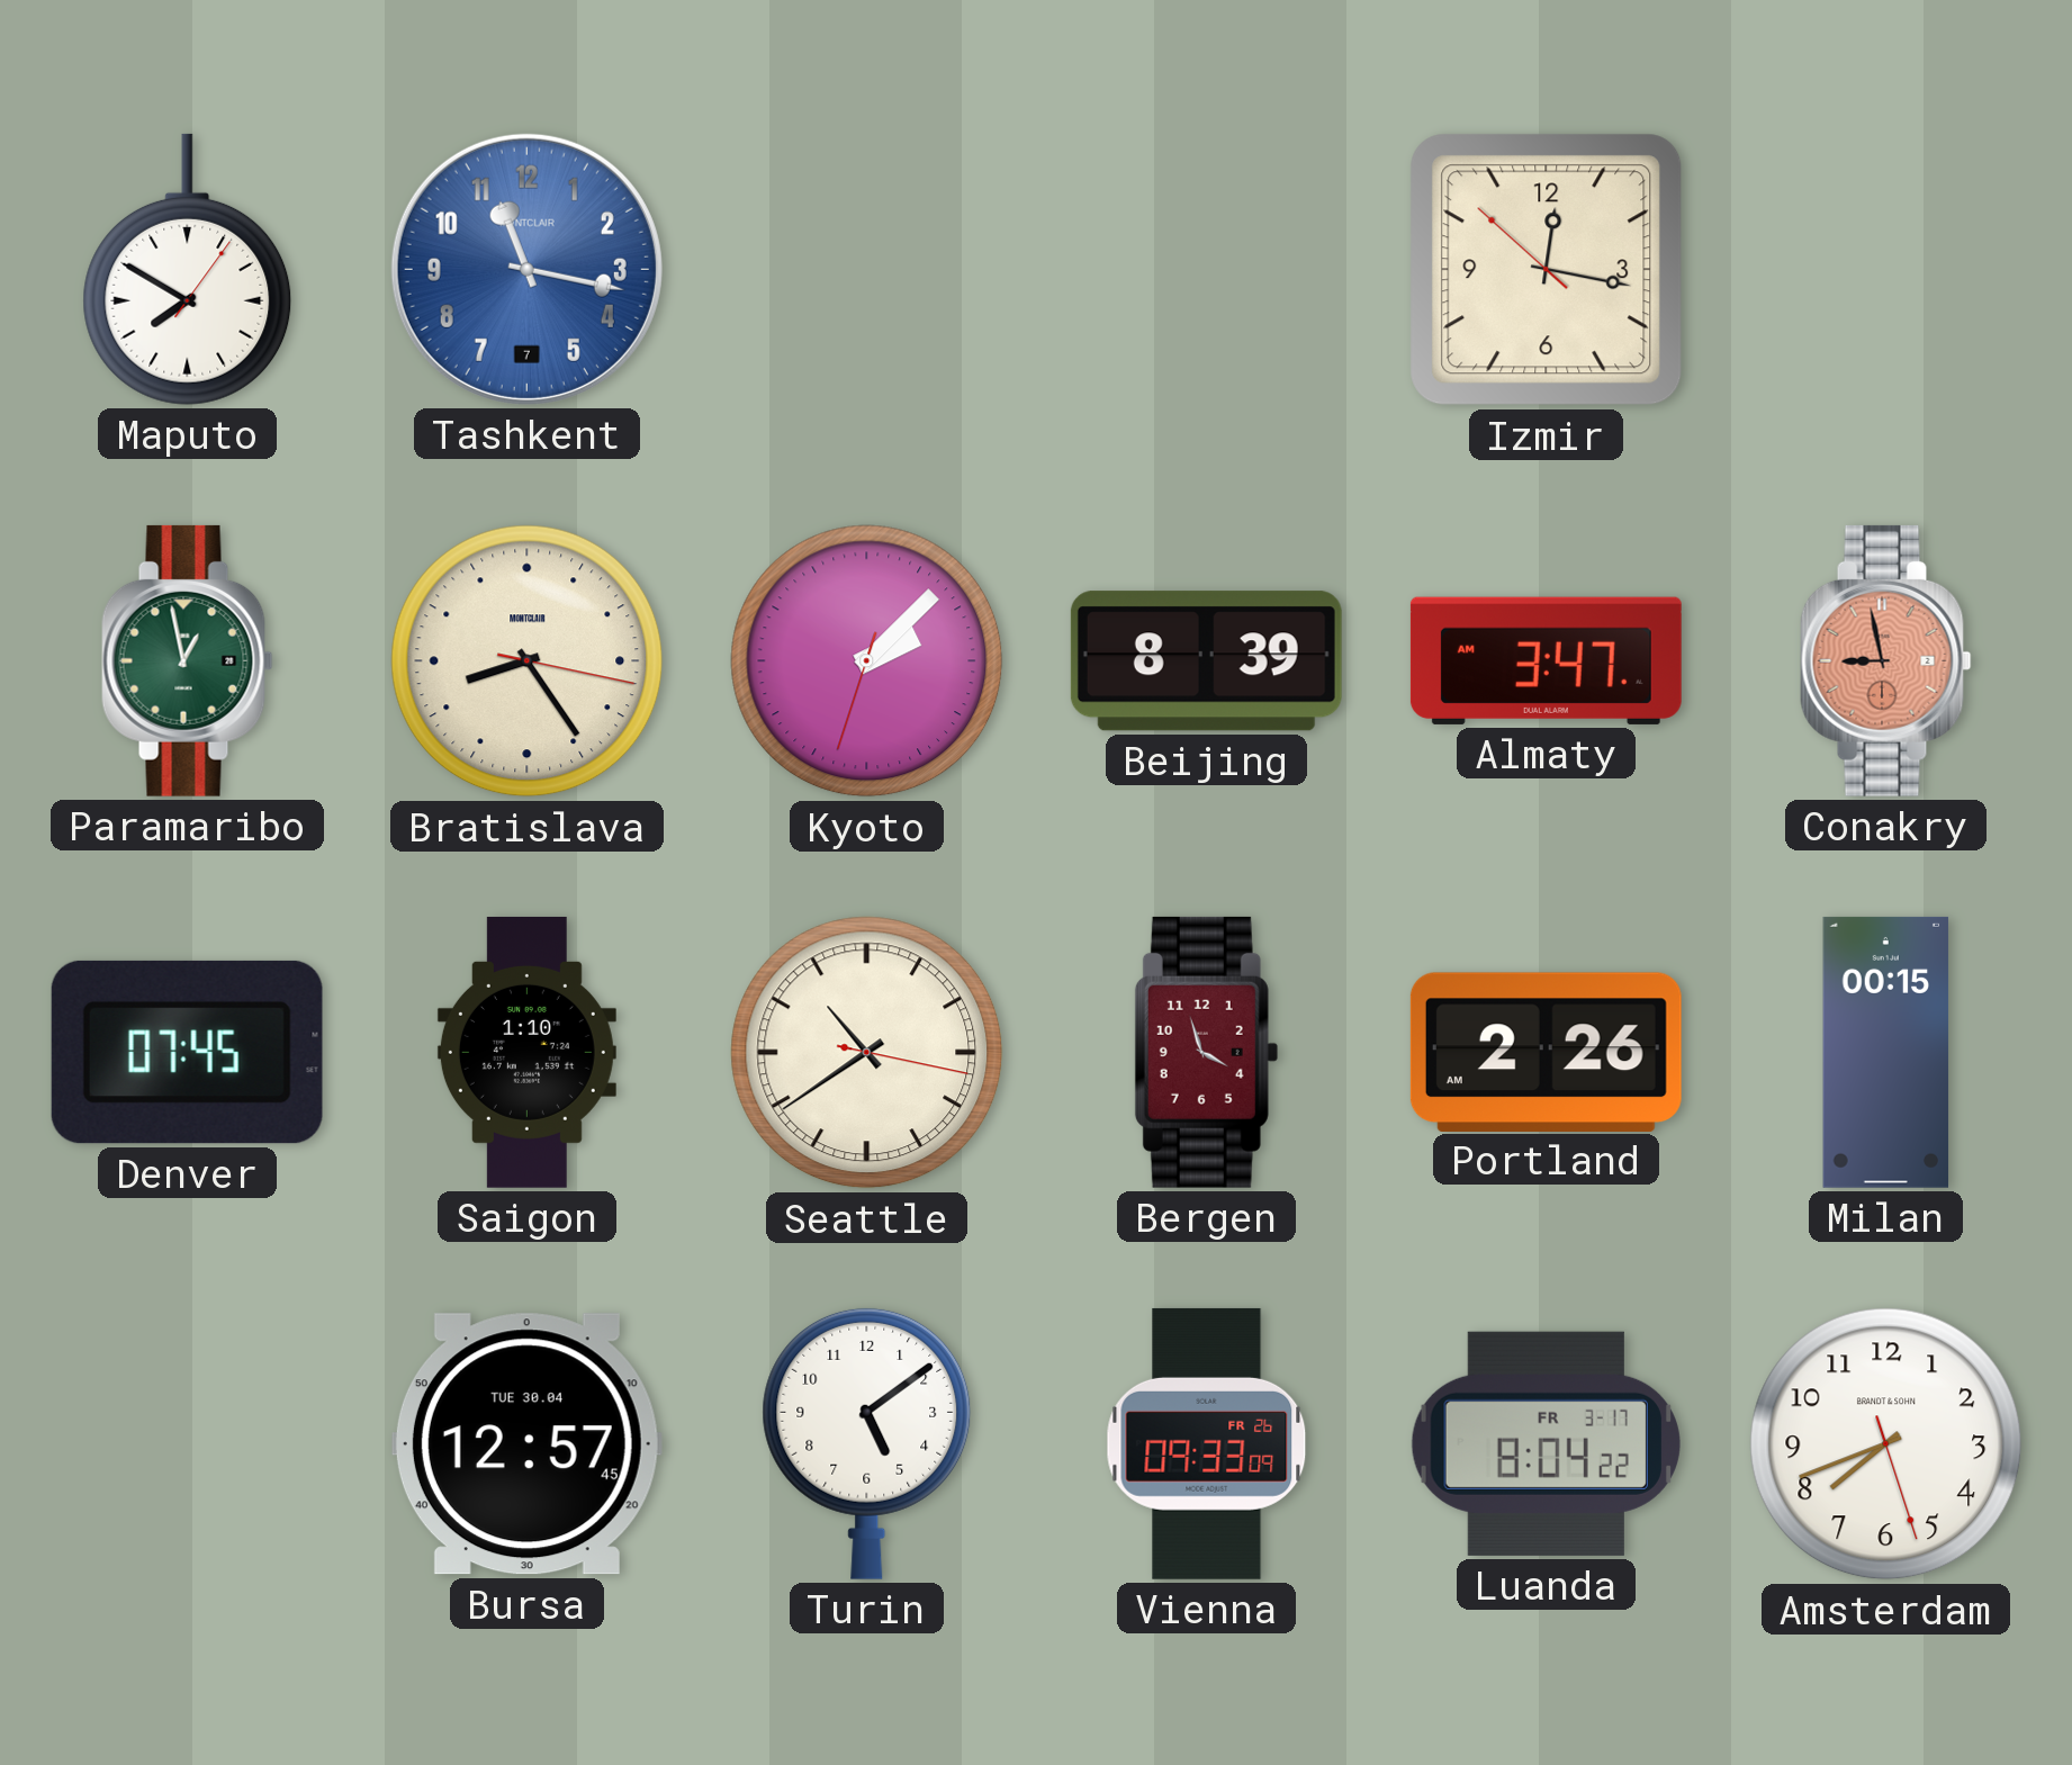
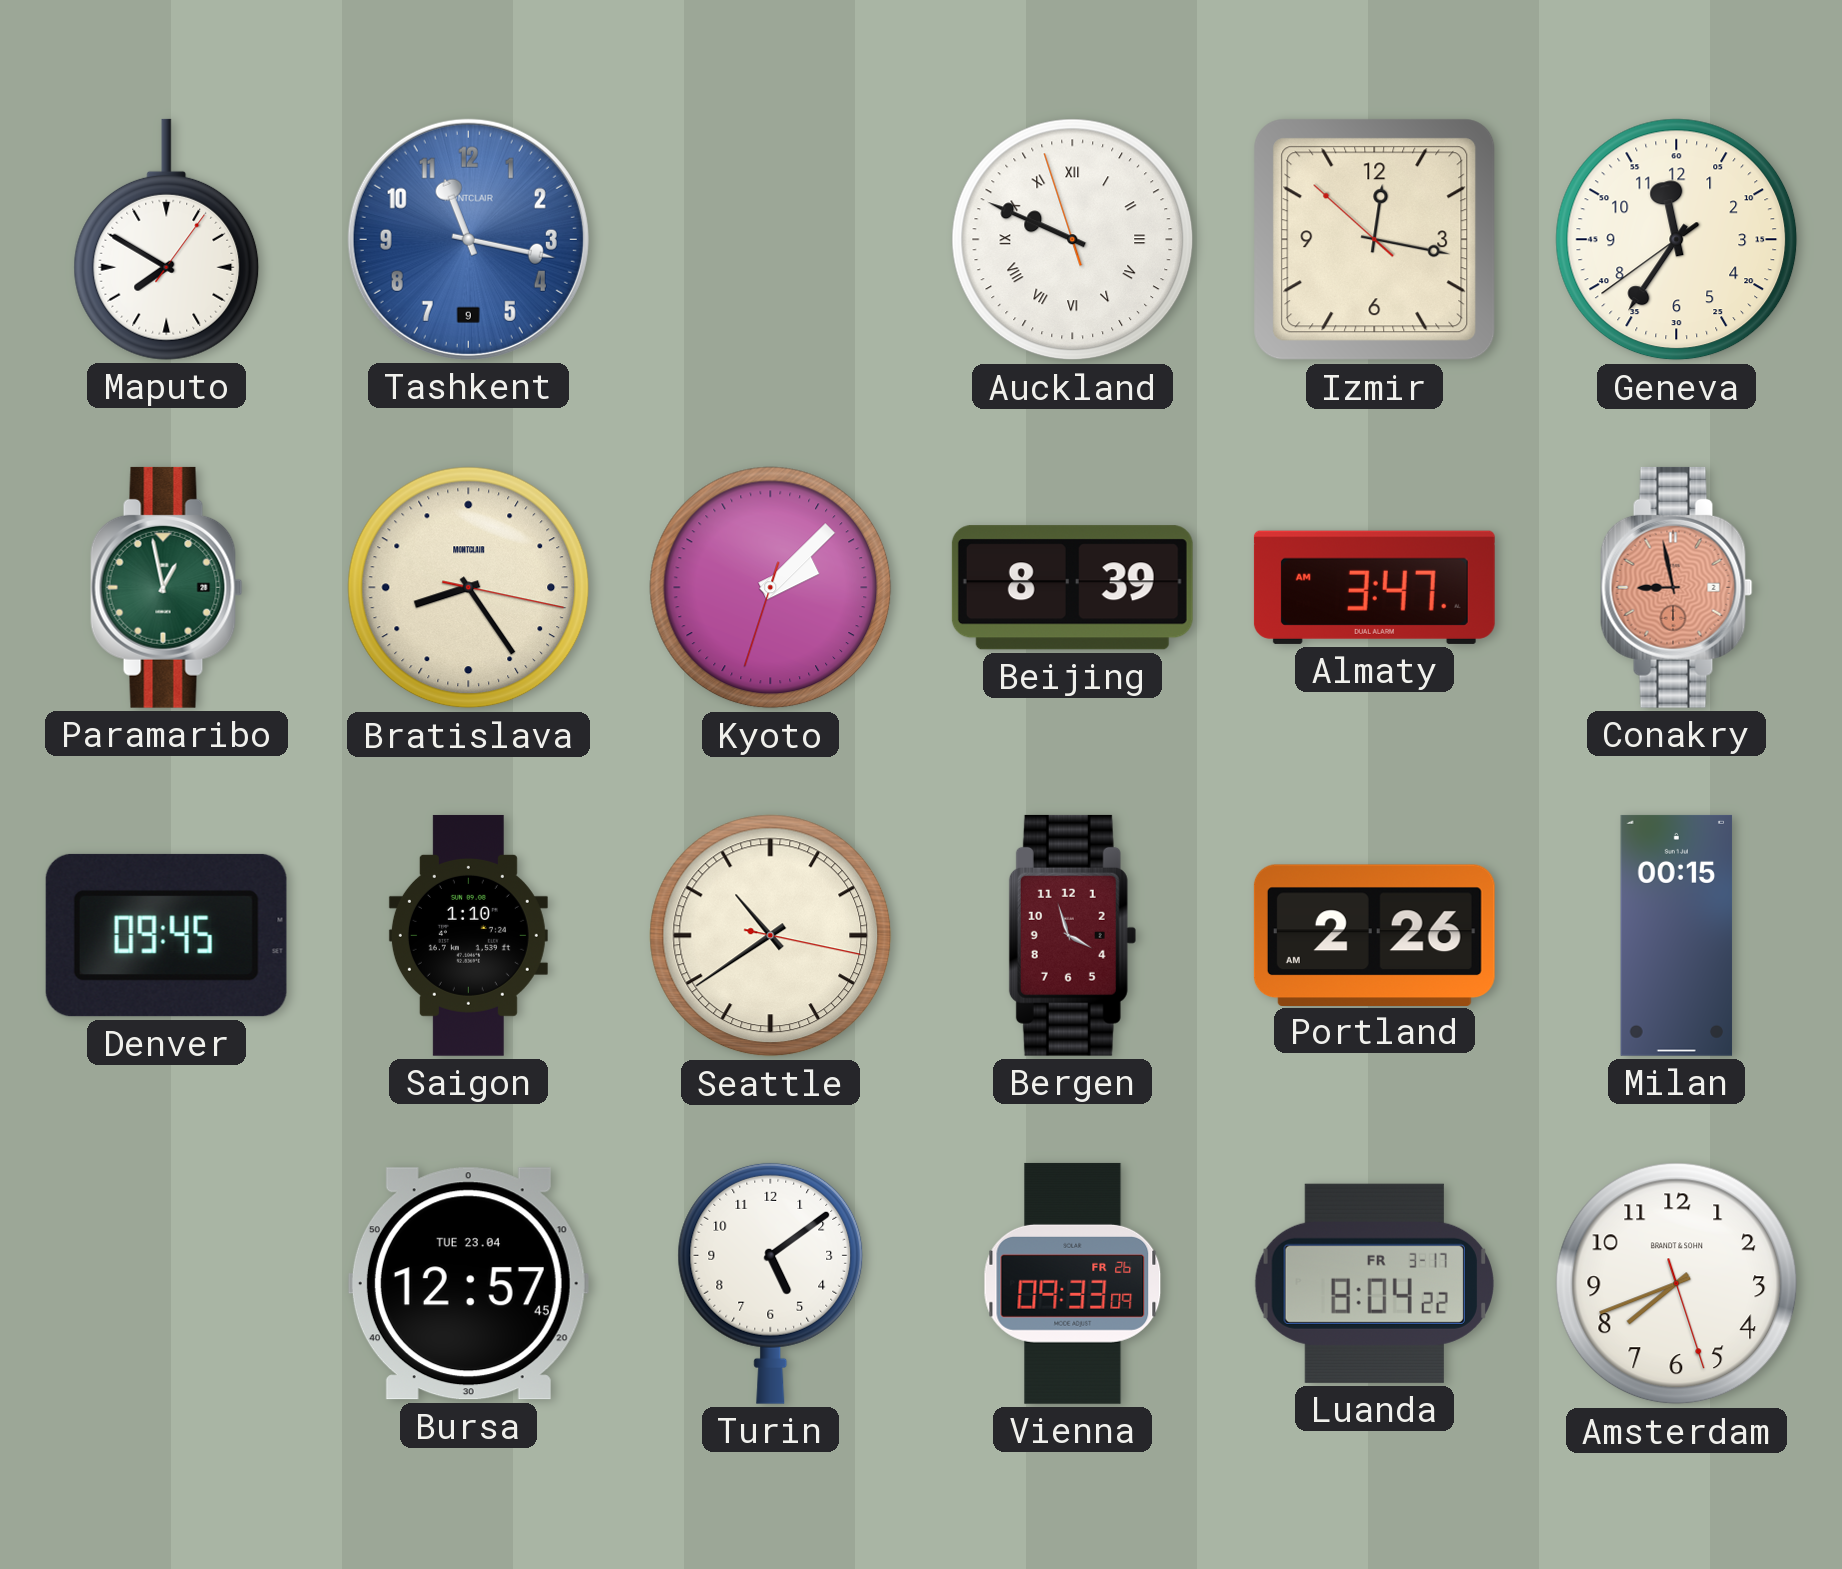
Tashkent date: 7 -> 9
Auckland: none -> 9:48
Geneva: none -> 11:35
Denver: 07:45 -> 09:45
Bursa date: TUE 30.04 -> TUE 23.04
